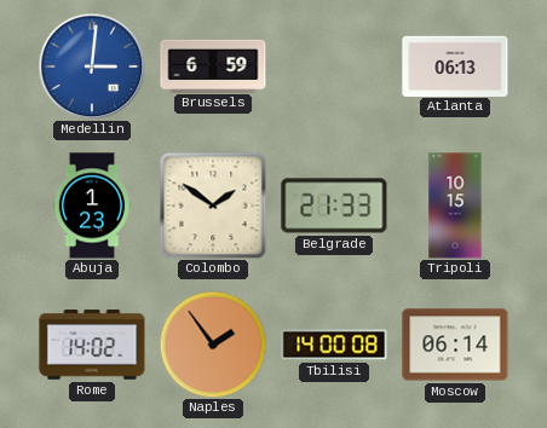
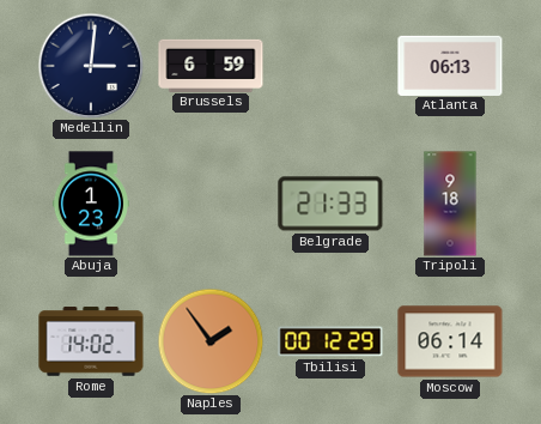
Medellin dial: blue -> navy
Colombo: 1:51 -> none
Tripoli: 10:15 -> 9:18
Tbilisi: 14:00 -> 00:12
